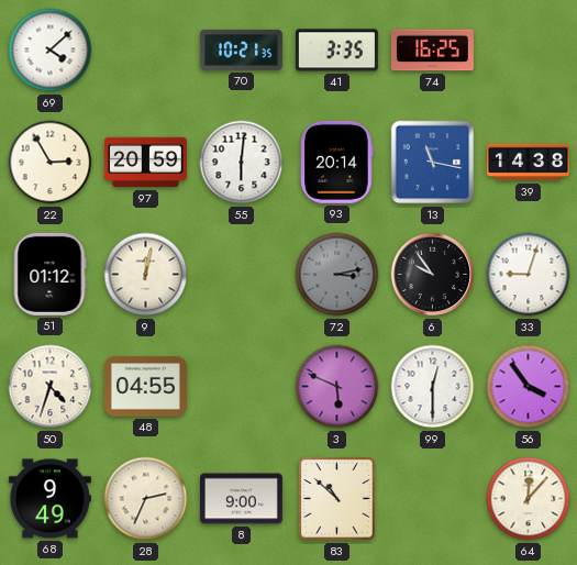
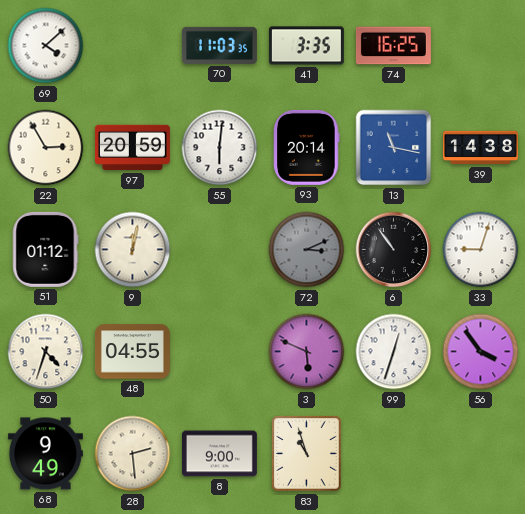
70: 10:21 -> 11:03
72: 3:13 -> 3:11
6: 9:54 -> 10:54
99: 12:30 -> 12:33
28: 2:34 -> 2:29
83: 10:52 -> 10:57
64: 12:07 -> none
